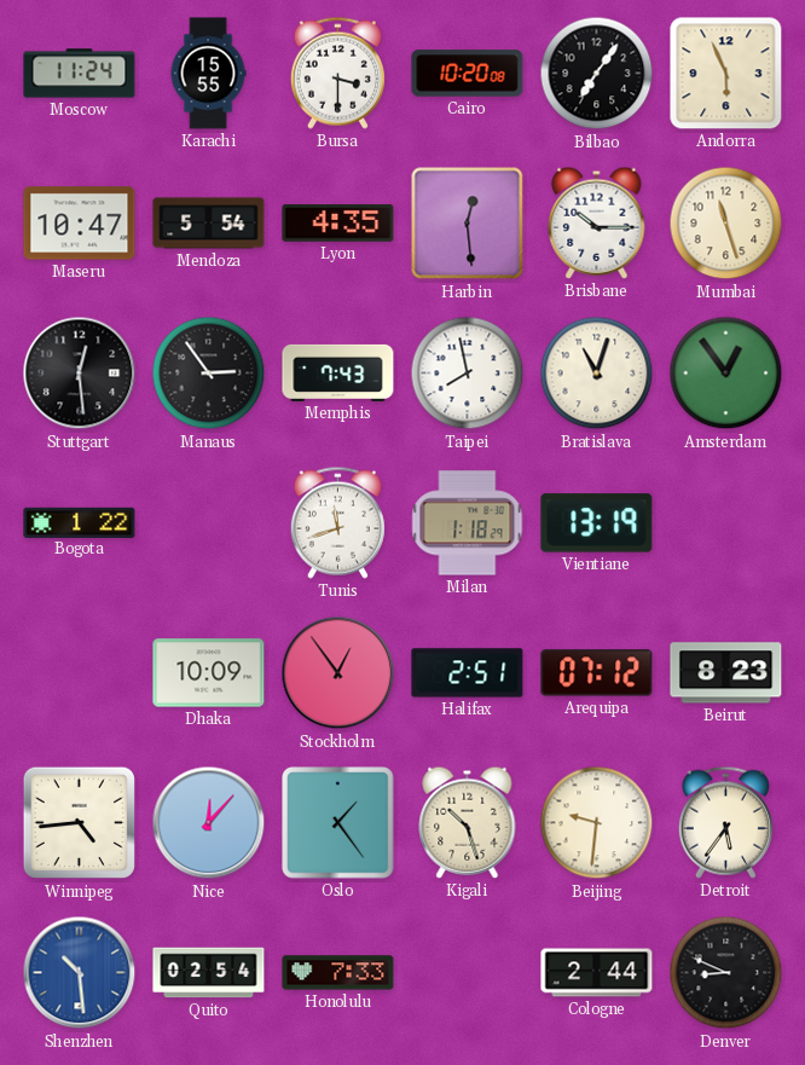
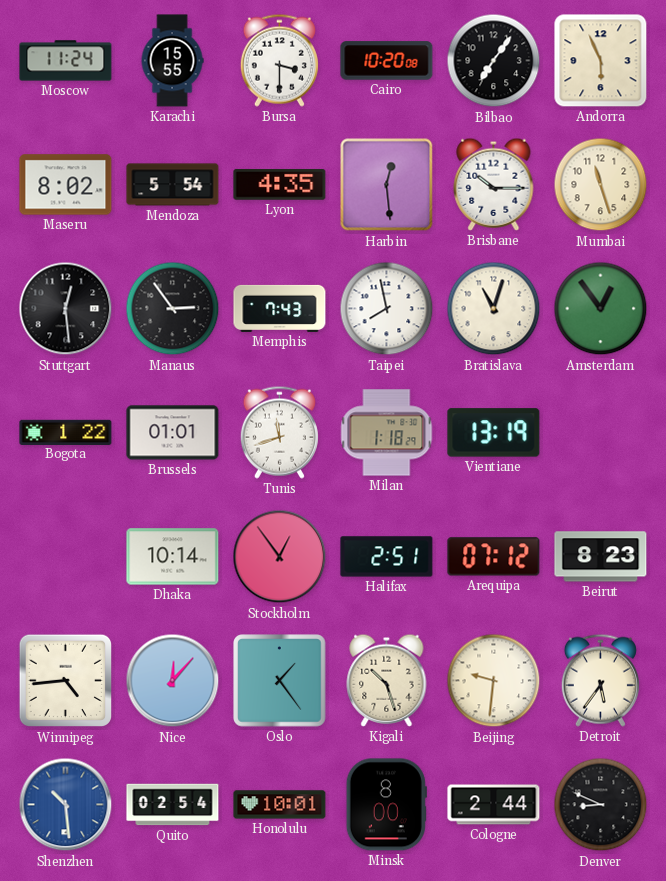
Maseru: 10:47 -> 8:02
Brussels: none -> 01:01
Dhaka: 10:09 -> 10:14
Honolulu: 7:33 -> 10:01
Minsk: none -> 8:00
